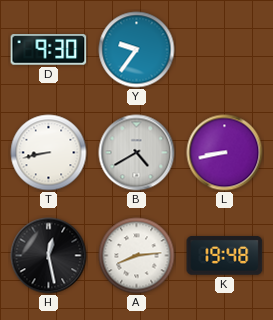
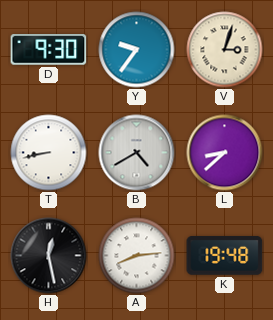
V: none -> 3:03
L: 8:43 -> 8:38
